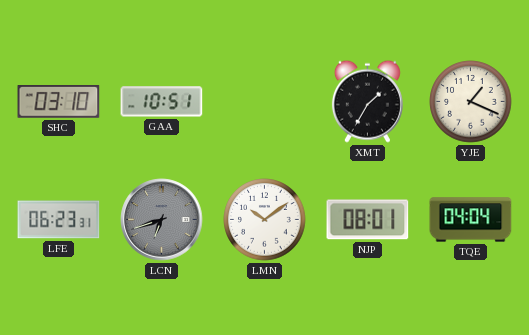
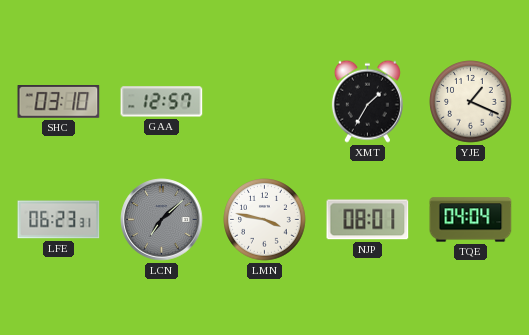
GAA: 10:51 -> 12:57
LCN: 6:42 -> 7:08
LMN: 10:09 -> 3:47
